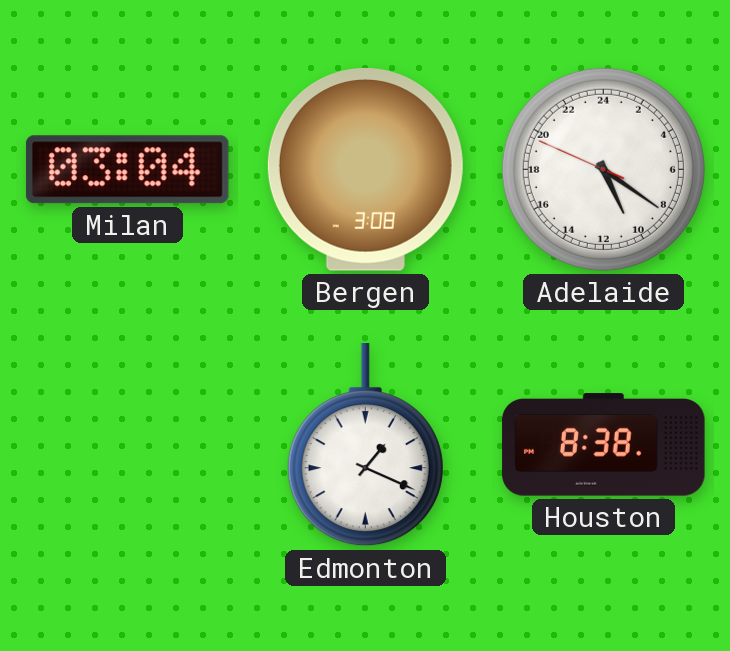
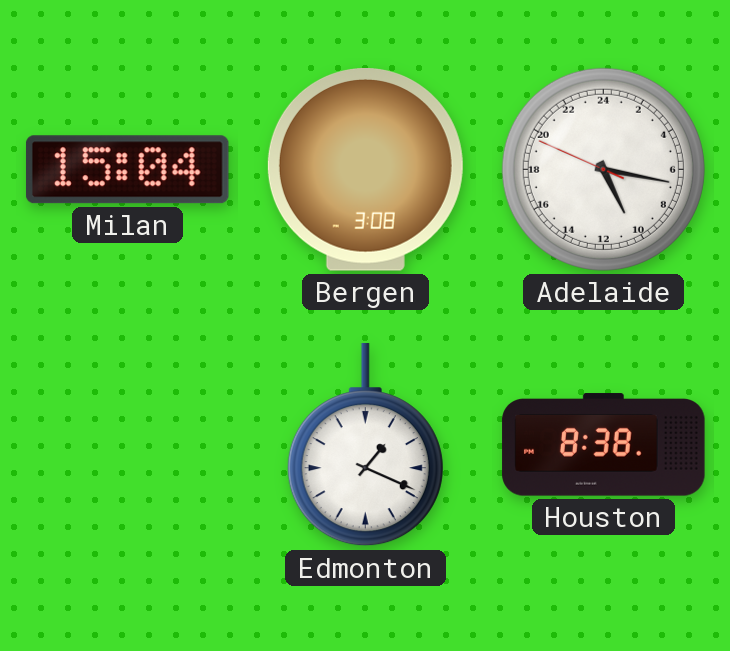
Milan: 03:04 -> 15:04
Adelaide: 10:20 -> 10:16
